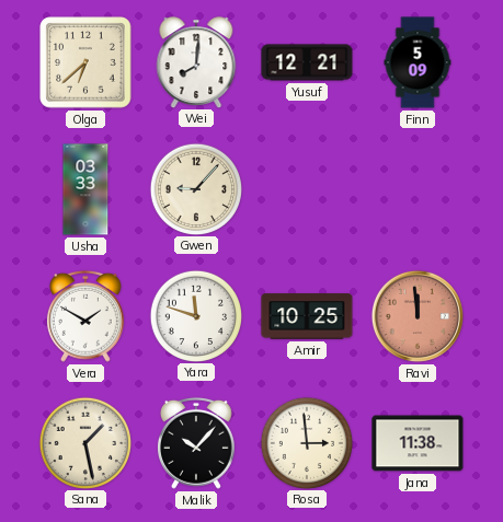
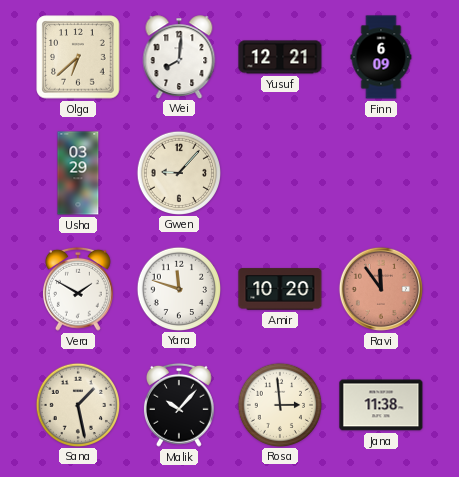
Finn: 5:09 -> 6:09
Usha: 03:33 -> 03:29
Amir: 10:25 -> 10:20
Ravi: 11:59 -> 11:54
